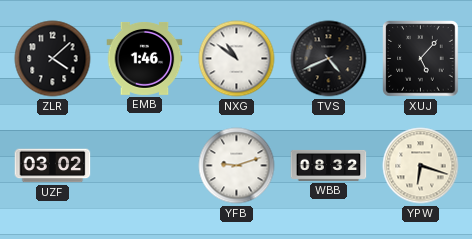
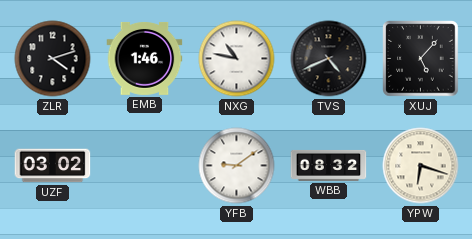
ZLR: 4:08 -> 4:12
NXG: 10:51 -> 10:47
YFB: 9:12 -> 9:09
